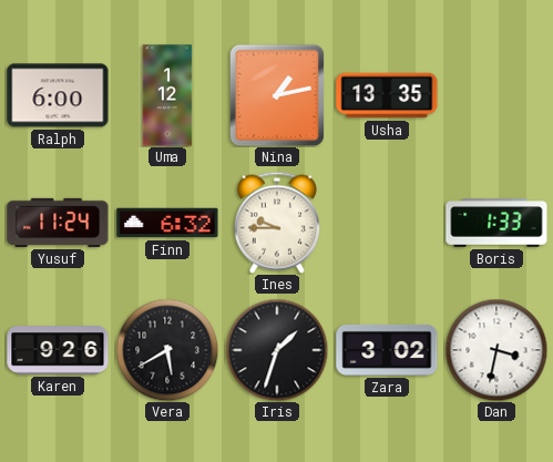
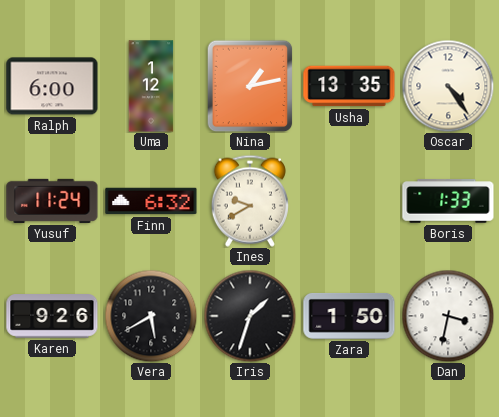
Oscar: none -> 4:24
Ines: 9:45 -> 9:40
Zara: 3:02 -> 1:50
